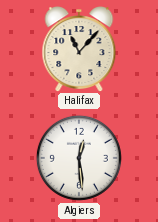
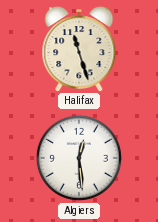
Halifax: 11:07 -> 11:27
